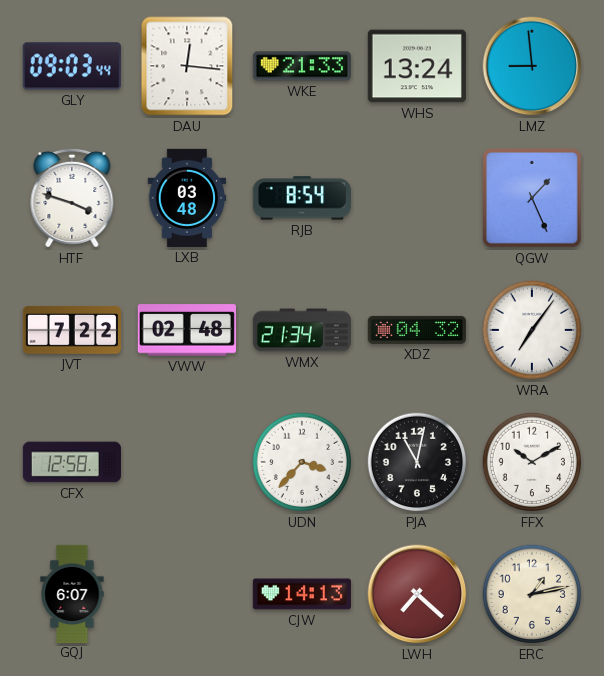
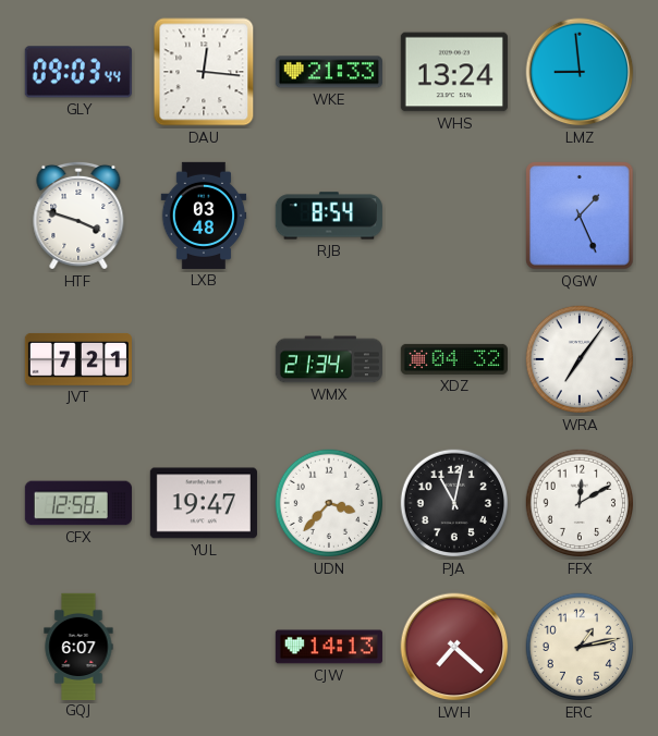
JVT: 7:22 -> 7:21
VWW: 02:48 -> none
YUL: none -> 19:47
FFX: 10:10 -> 12:10
